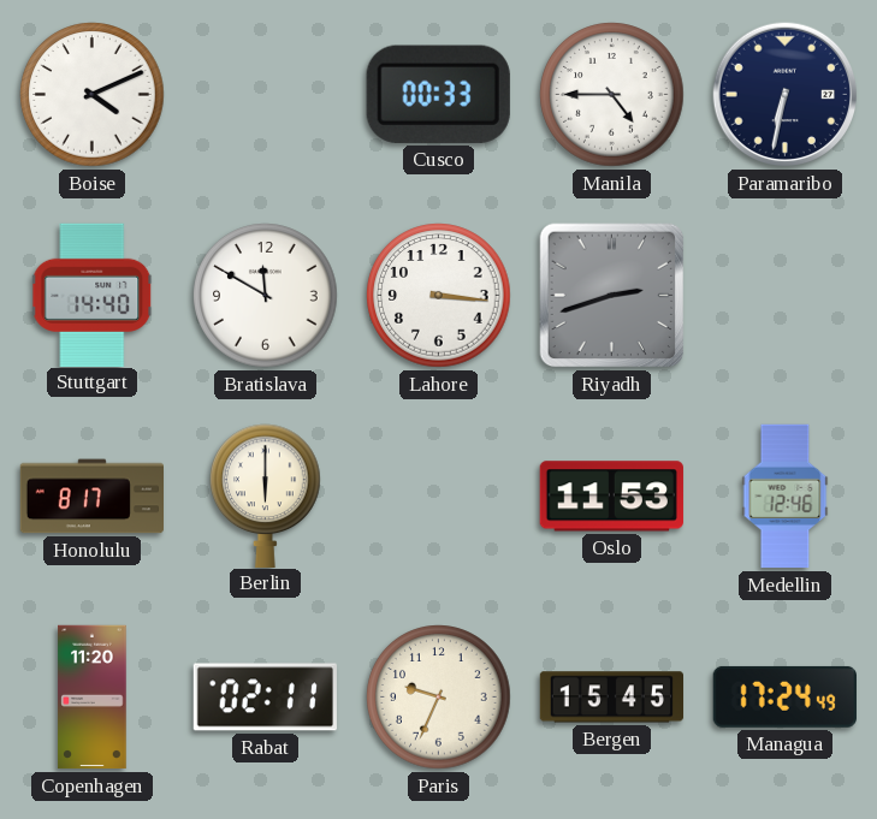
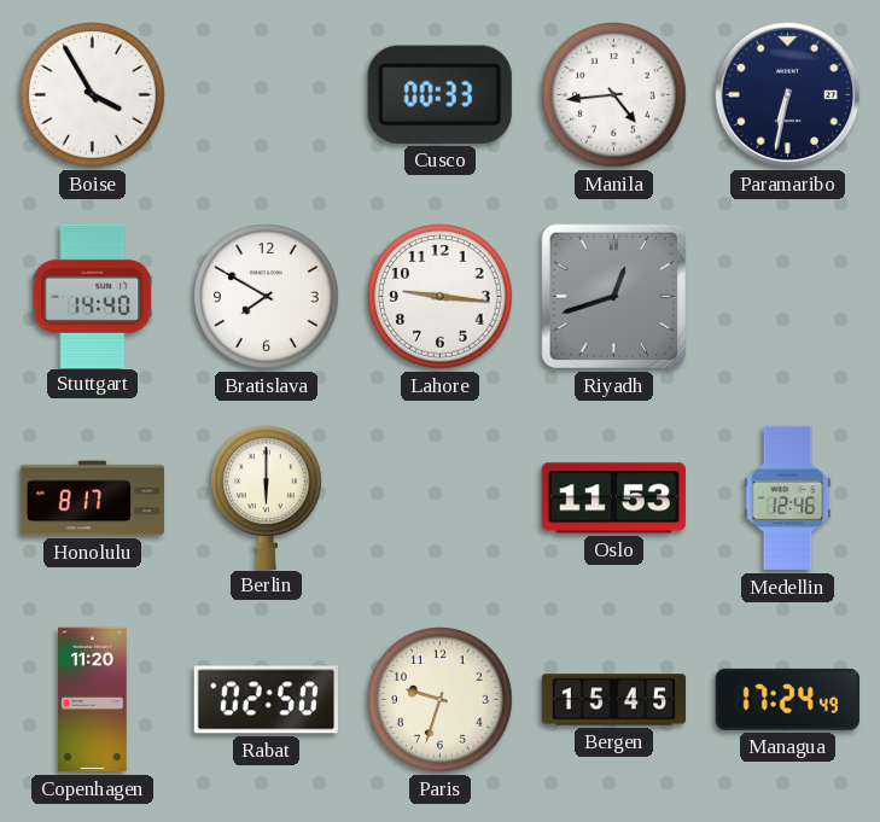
Boise: 4:11 -> 3:55
Manila: 4:45 -> 4:44
Bratislava: 11:50 -> 7:50
Lahore: 3:16 -> 9:16
Riyadh: 2:42 -> 12:42
Rabat: 02:11 -> 02:50
Paris: 9:34 -> 9:33
